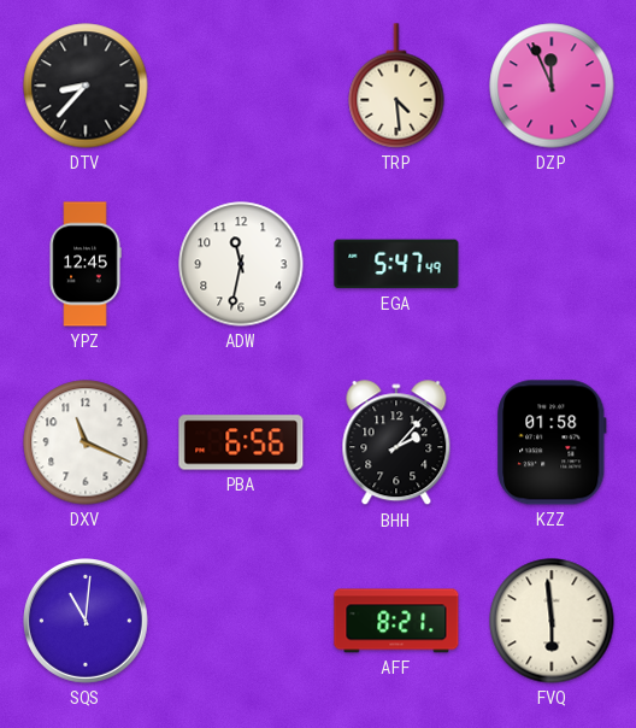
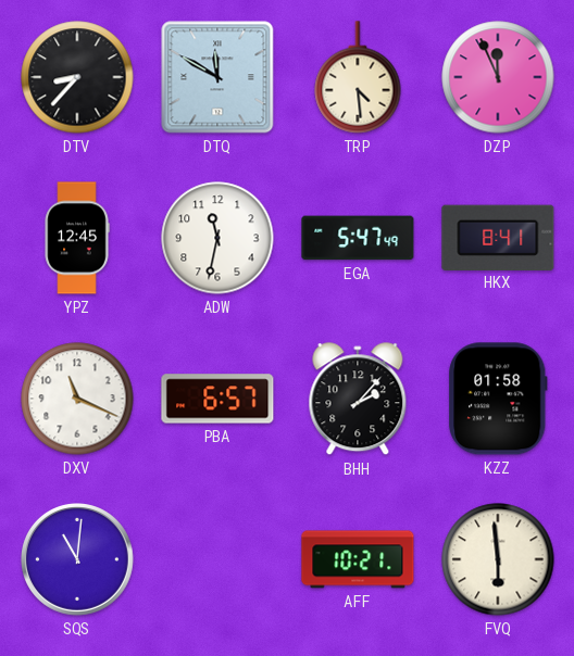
DTQ: none -> 11:50
HKX: none -> 8:41
PBA: 6:56 -> 6:57
AFF: 8:21 -> 10:21
